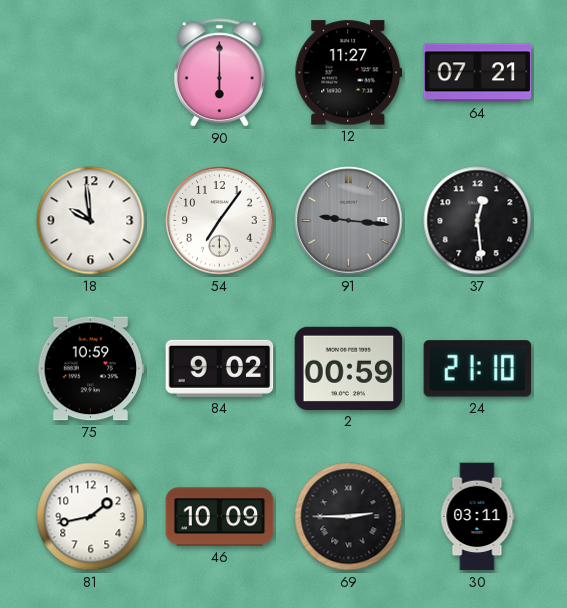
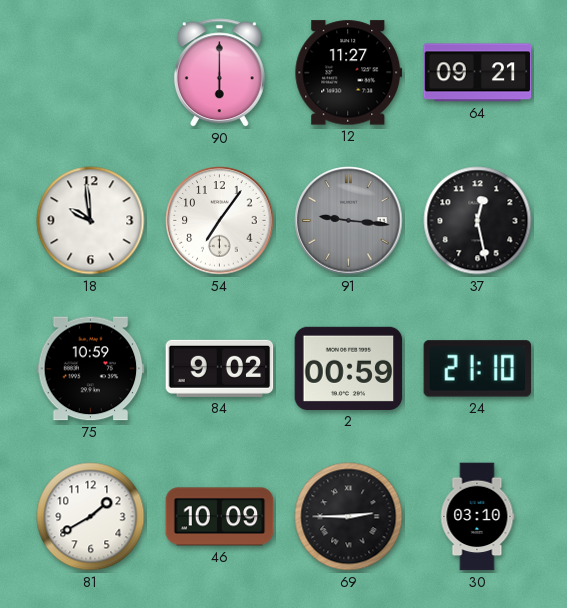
64: 07:21 -> 09:21
37: 12:29 -> 12:28
81: 1:43 -> 1:40
30: 03:11 -> 03:10
